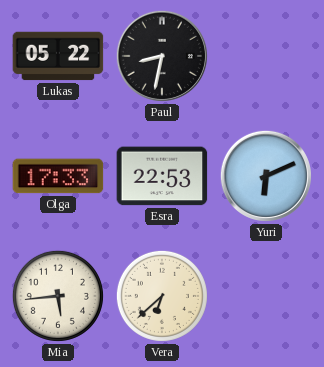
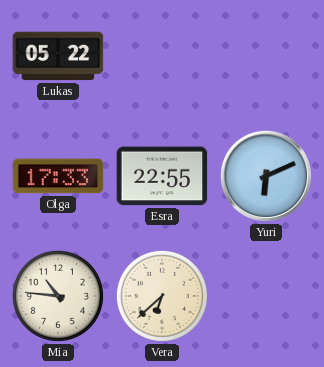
Paul: 8:32 -> none
Esra: 22:53 -> 22:55
Mia: 5:44 -> 10:46
